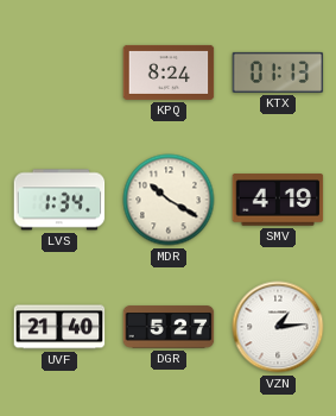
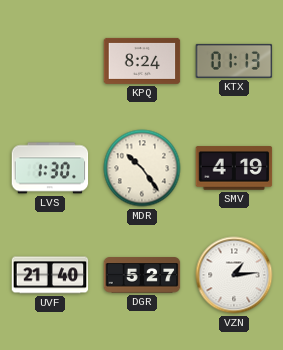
LVS: 1:34 -> 1:30
MDR: 10:20 -> 10:24
